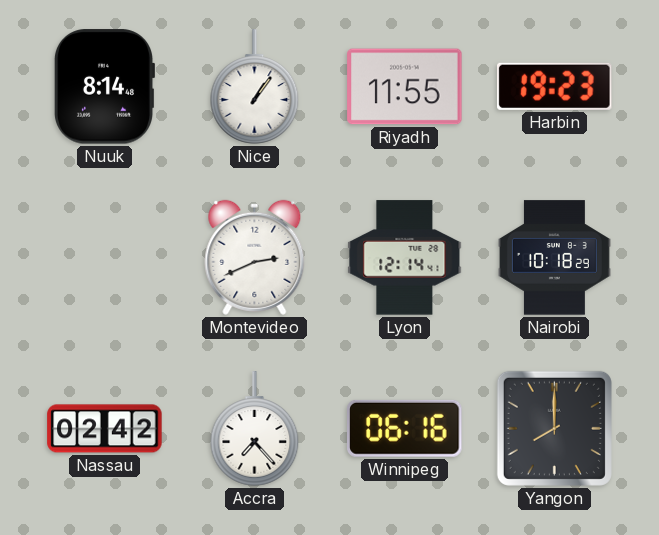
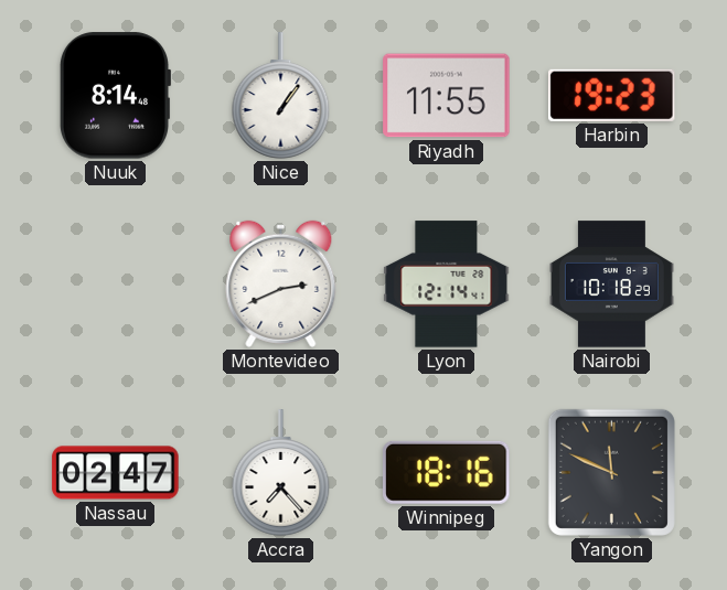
Nassau: 02:42 -> 02:47
Winnipeg: 06:16 -> 18:16
Yangon: 8:00 -> 11:49
